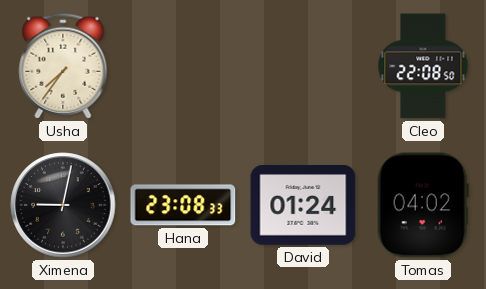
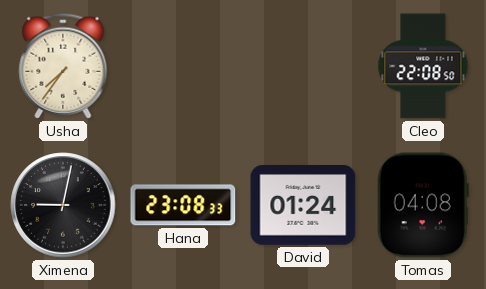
Tomas: 04:02 -> 04:08
